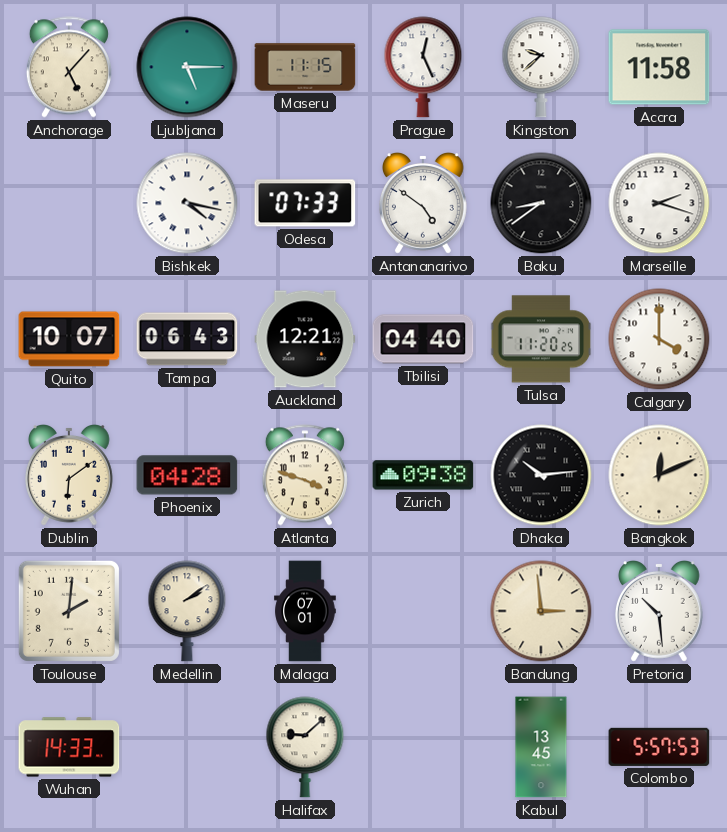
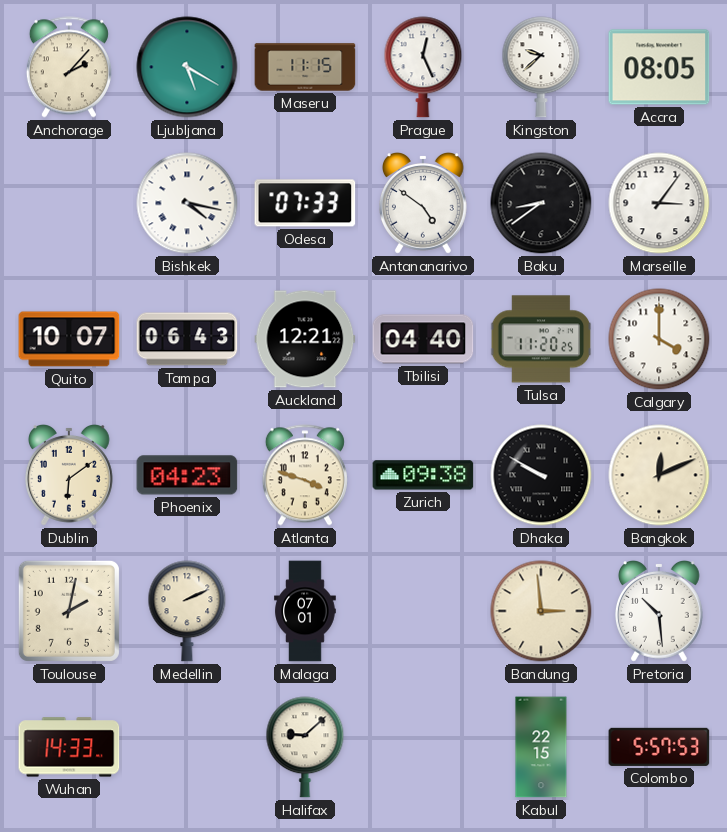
Anchorage: 5:07 -> 2:07
Ljubljana: 5:15 -> 5:20
Accra: 11:58 -> 08:05
Marseille: 2:18 -> 3:06
Phoenix: 04:28 -> 04:23
Dhaka: 10:14 -> 9:50
Toulouse: 2:01 -> 2:02
Medellin: 2:09 -> 2:11
Kabul: 13:45 -> 22:15
